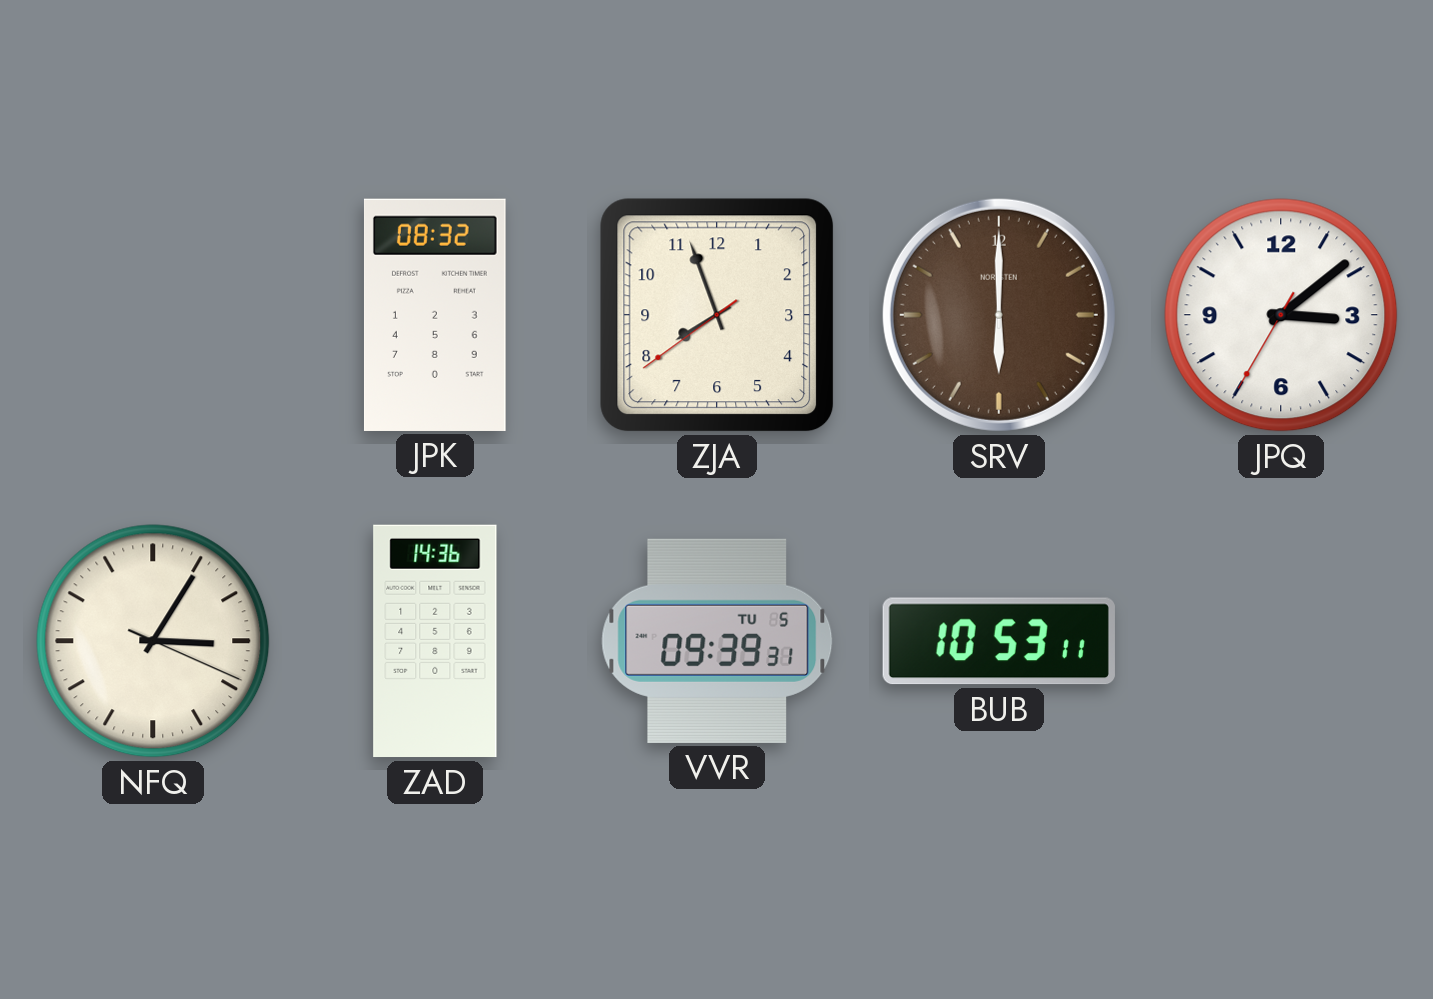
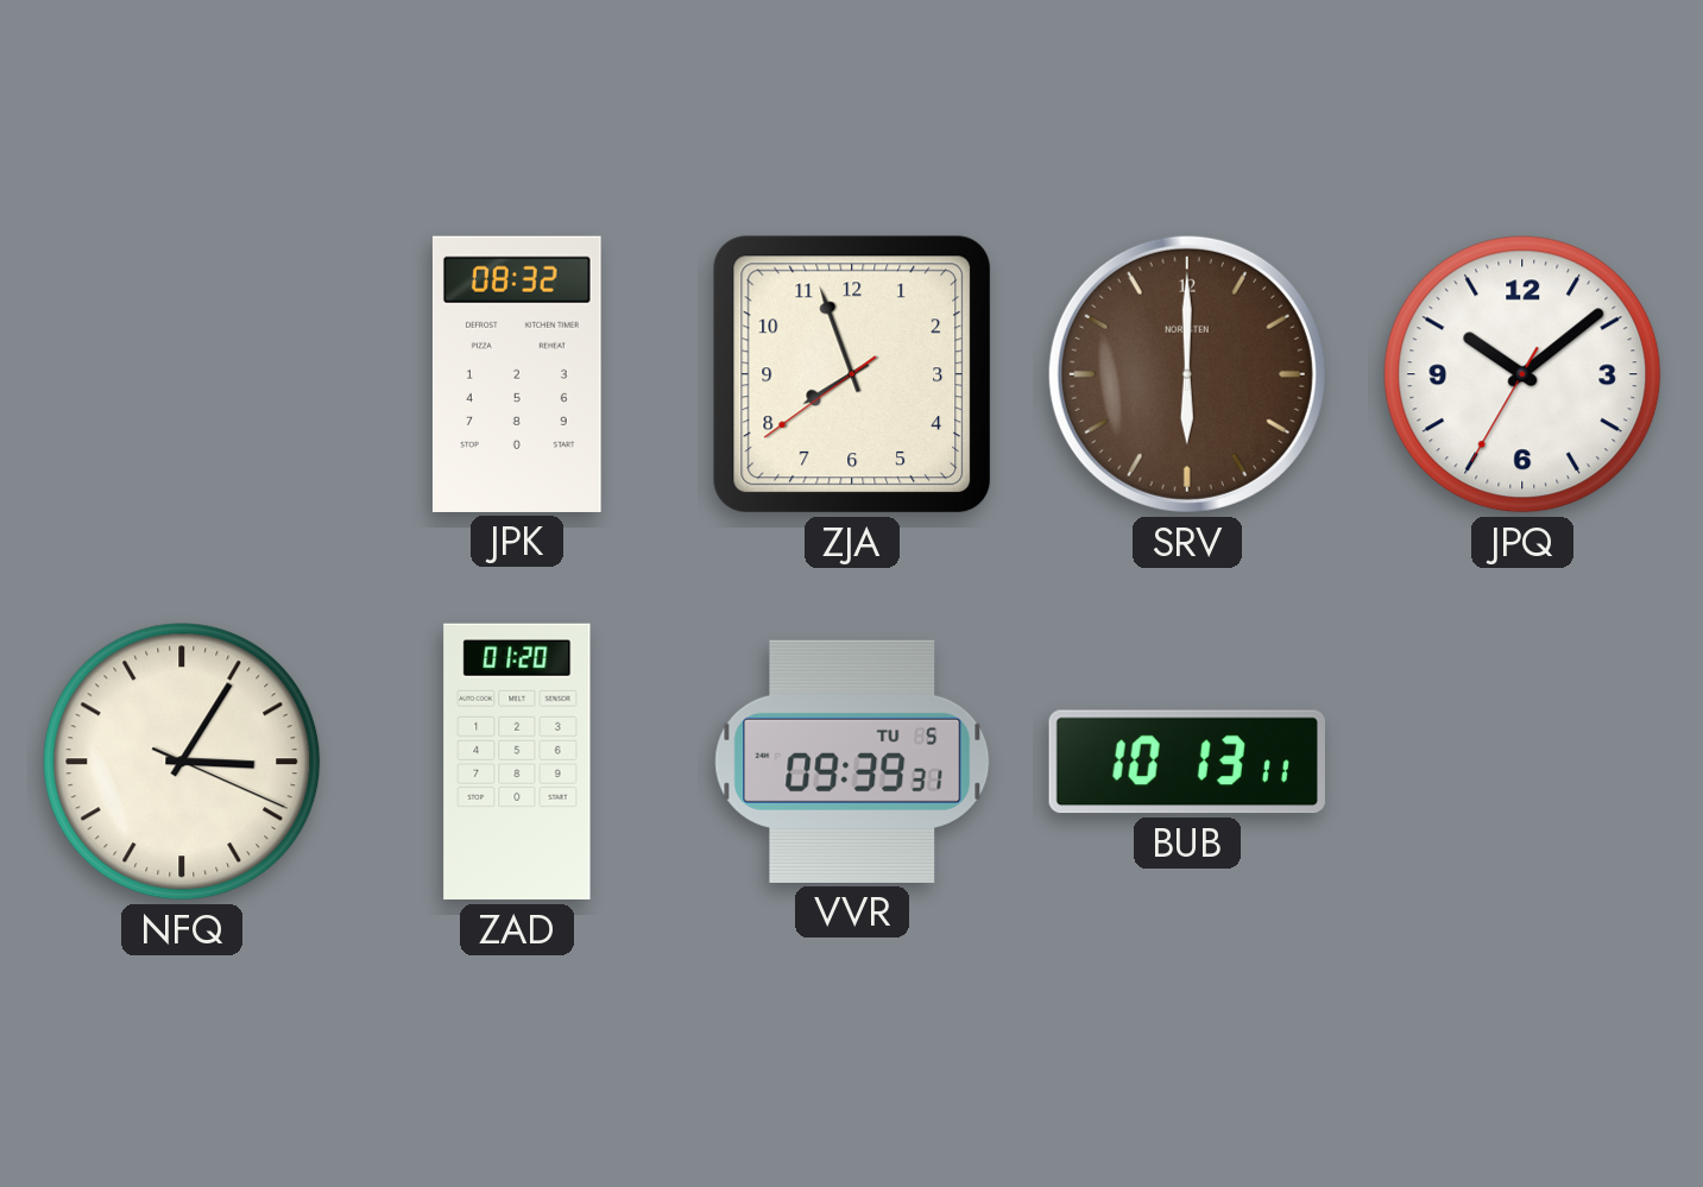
JPQ: 3:08 -> 10:08
ZAD: 14:36 -> 01:20
BUB: 10:53 -> 10:13
